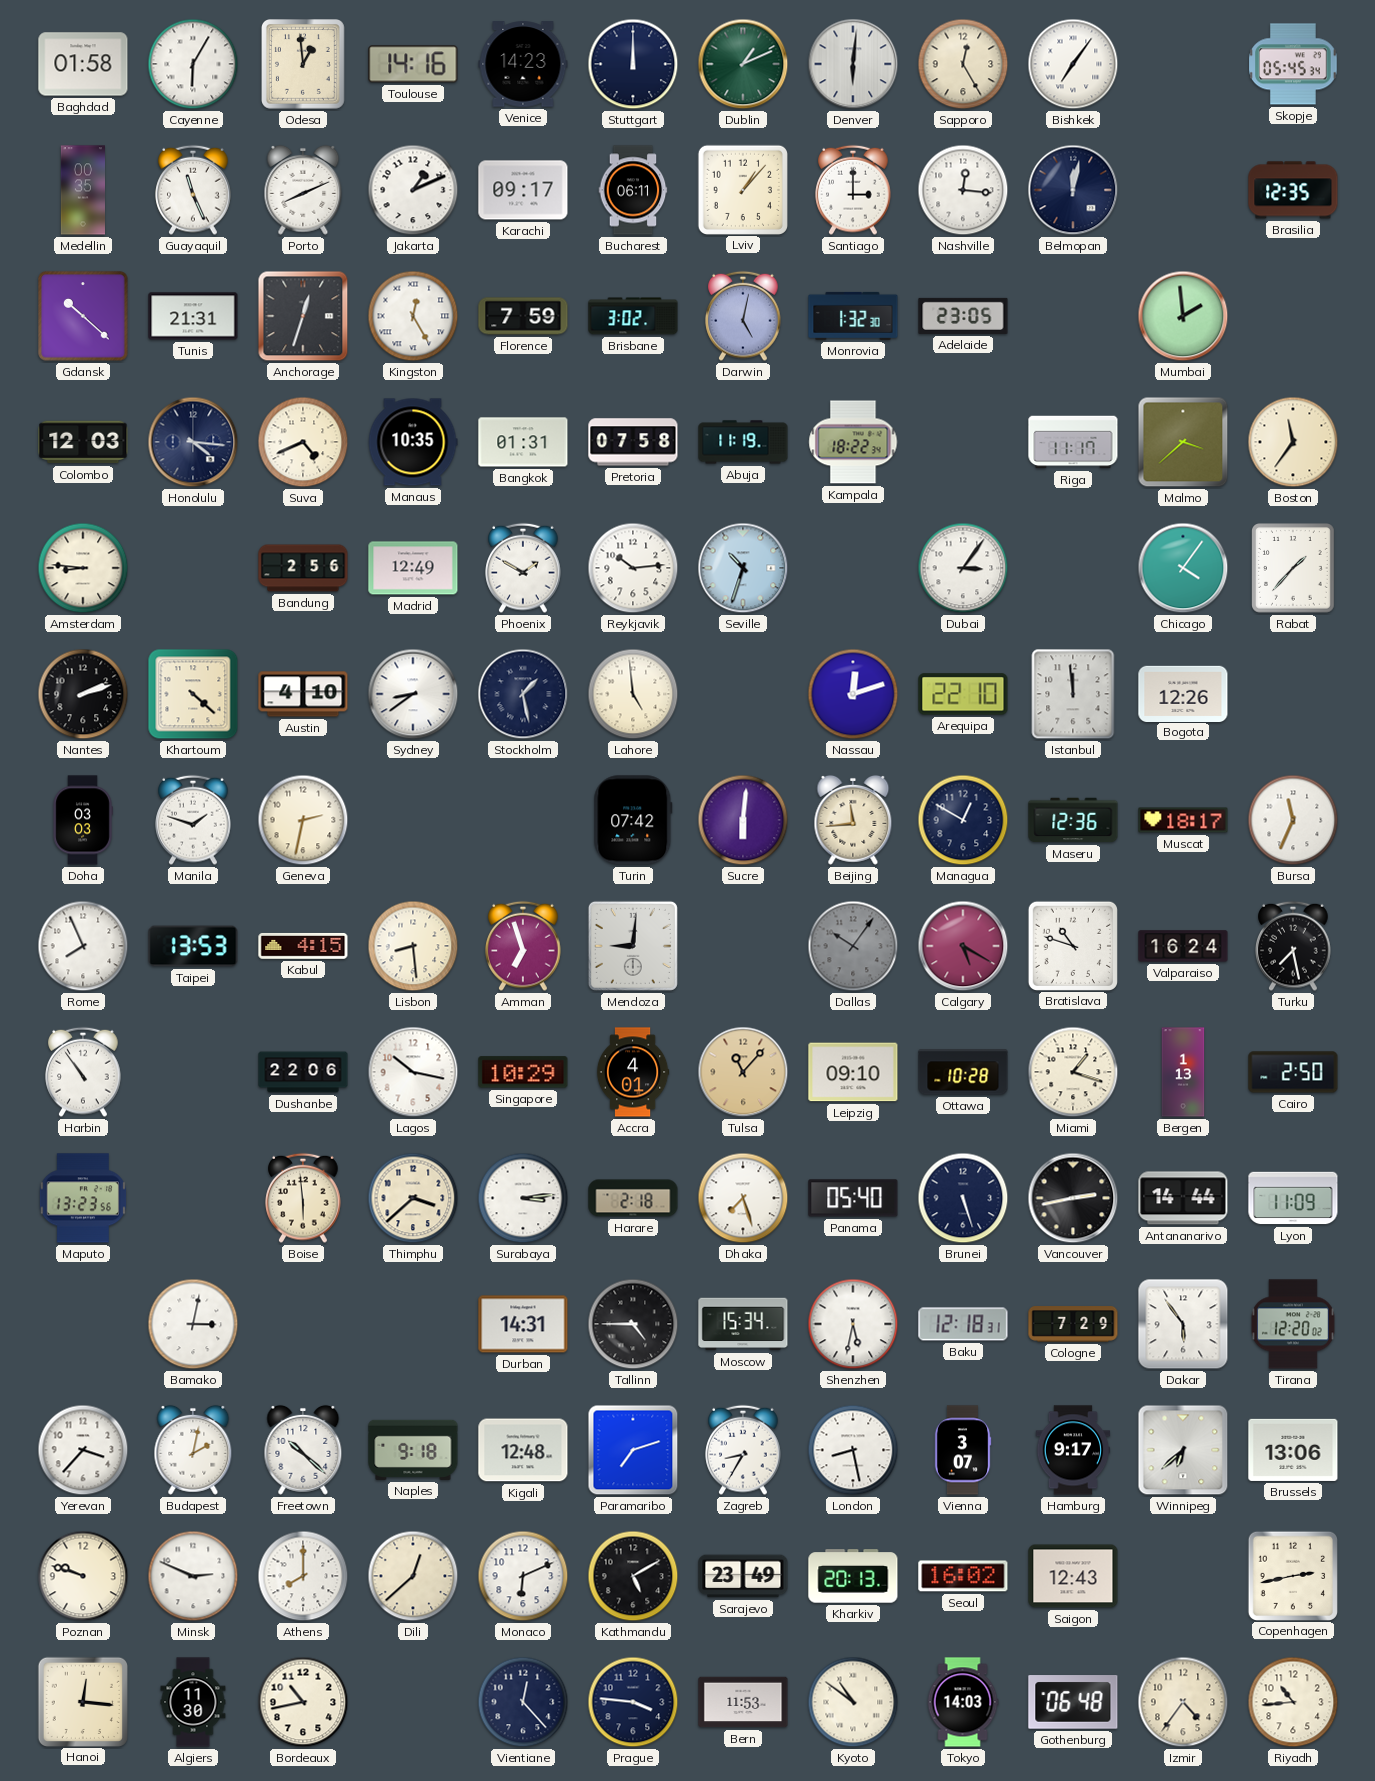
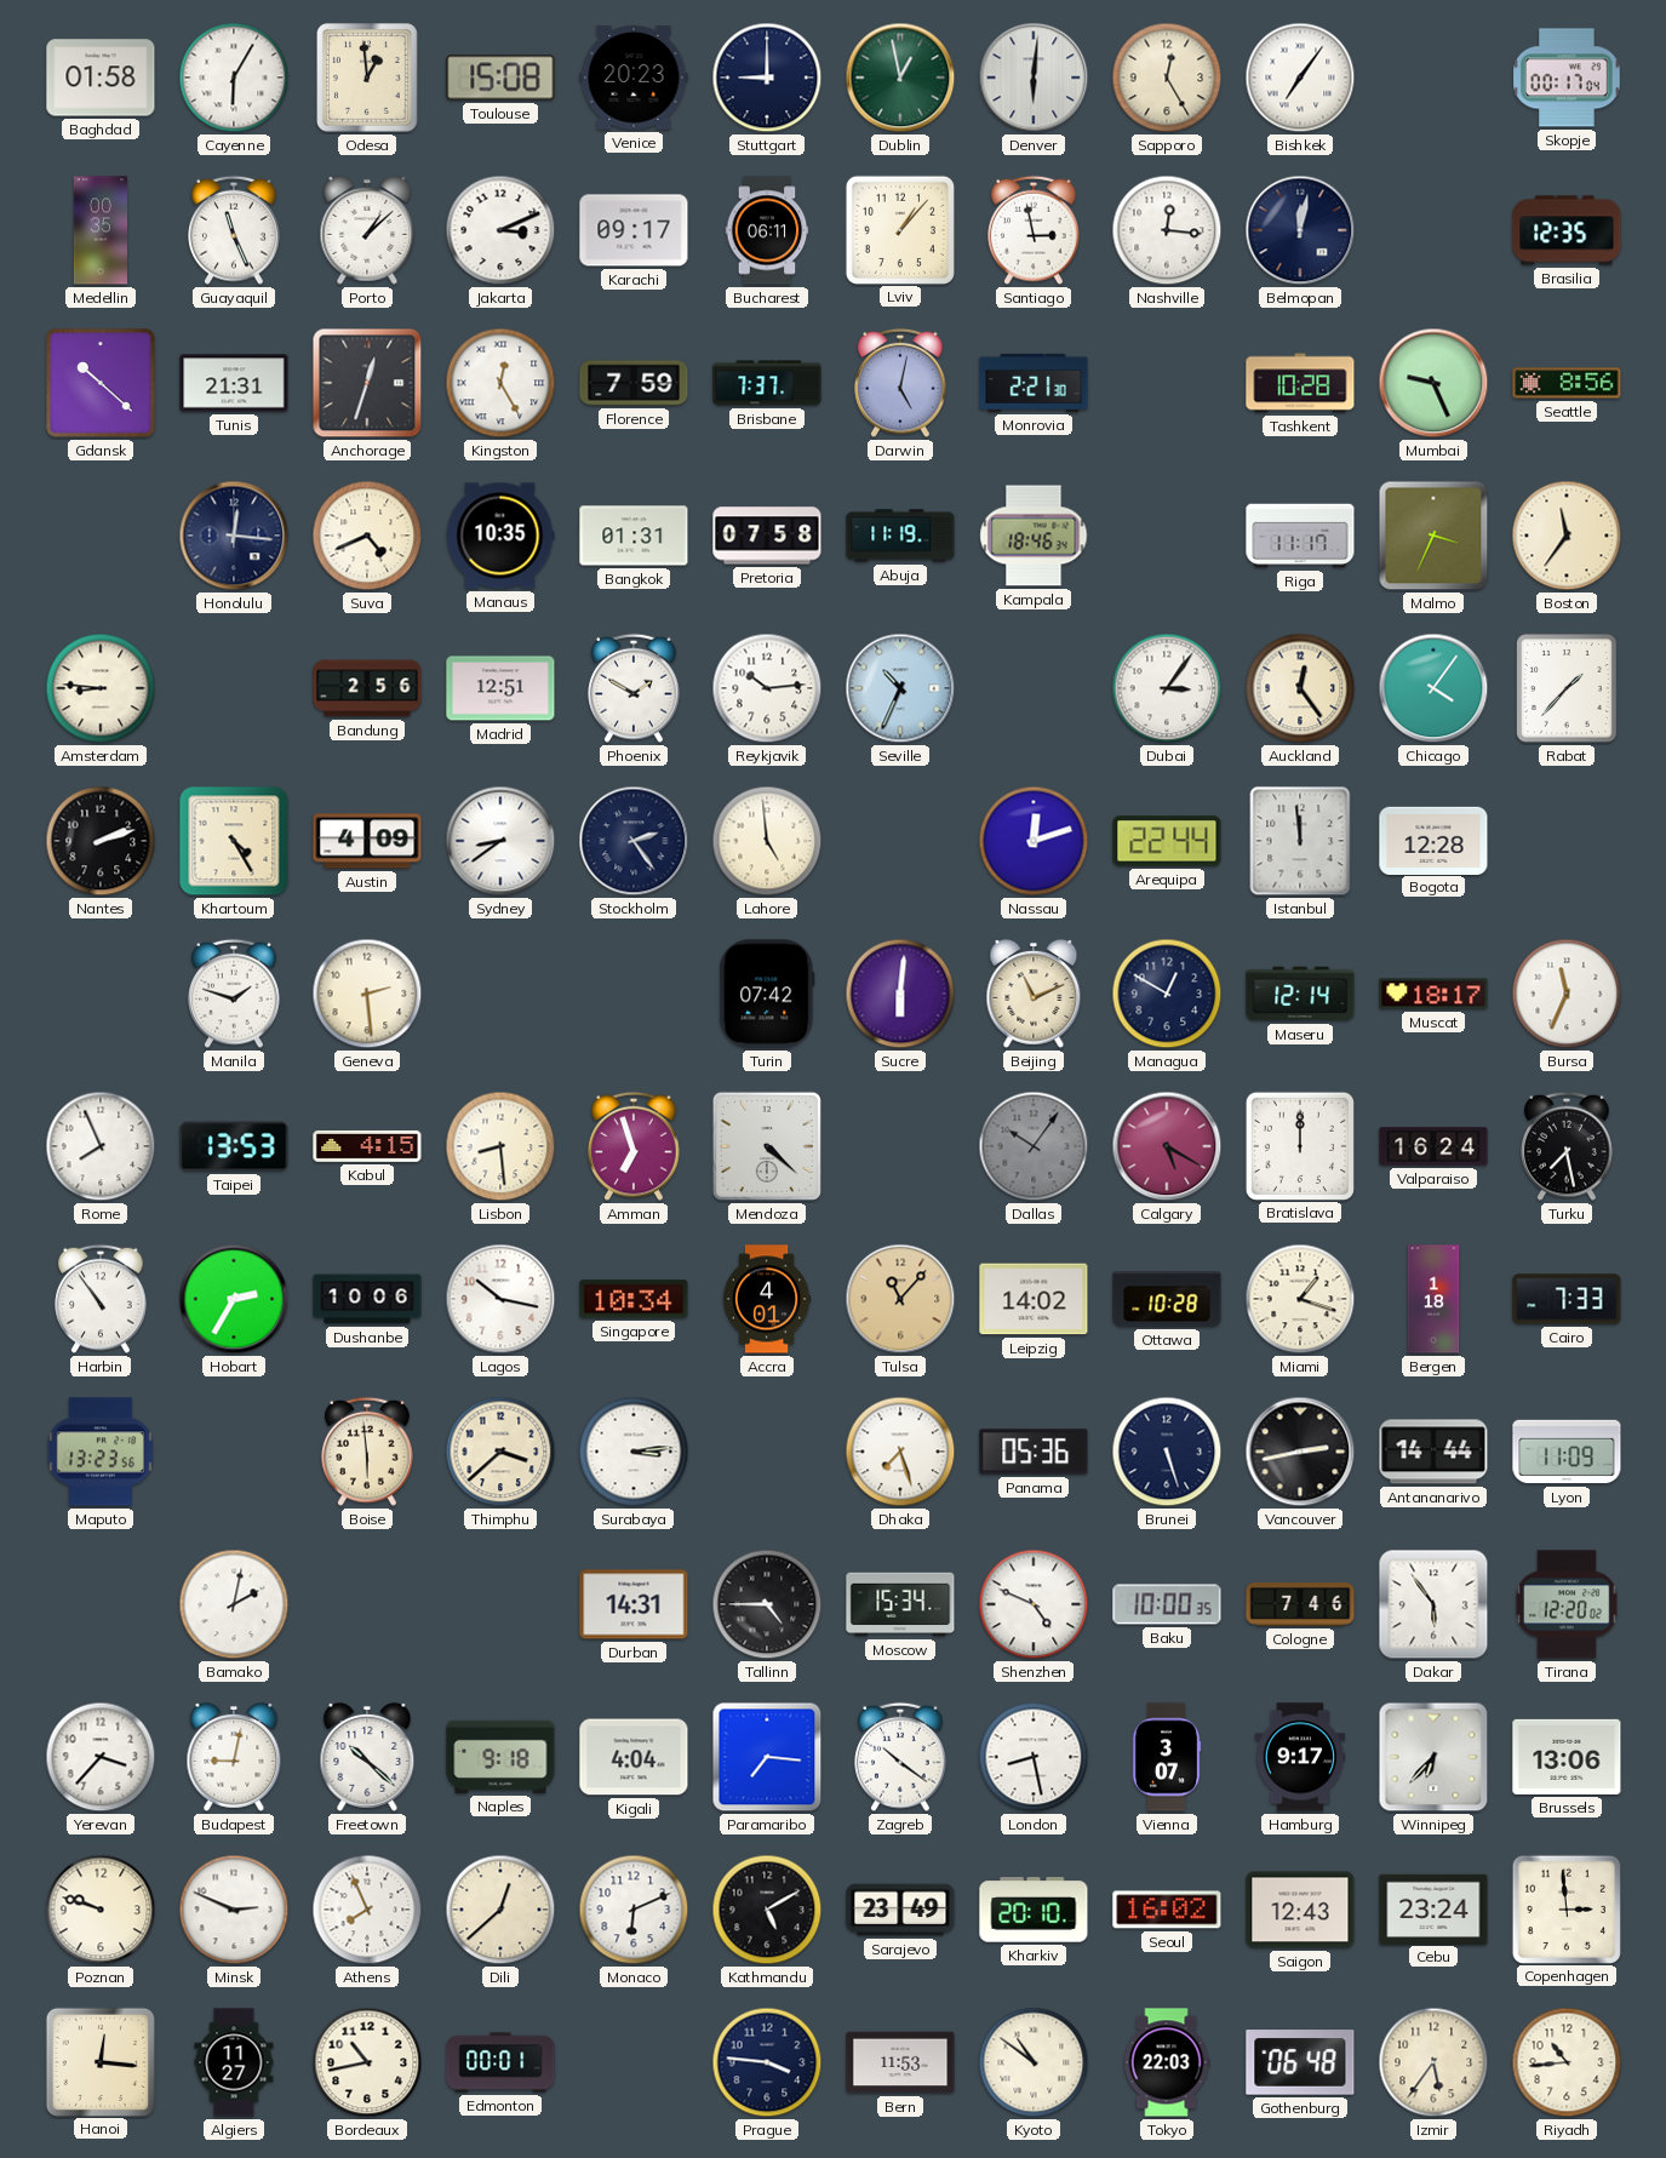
Toulouse: 14:16 -> 15:08
Venice: 14:23 -> 20:23
Stuttgart: 12:00 -> 9:00
Dublin: 1:11 -> 12:58
Skopje: 05:45 -> 00:17
Porto: 8:11 -> 1:08
Jakarta: 1:11 -> 3:11
Santiago: 3:00 -> 2:58
Brisbane: 3:02 -> 7:37
Monrovia: 1:32 -> 2:21
Adelaide: 23:05 -> none
Tashkent: none -> 10:28
Mumbai: 1:59 -> 9:26
Seattle: none -> 8:56
Colombo: 12:03 -> none
Honolulu: 4:16 -> 12:16
Kampala: 18:22 -> 18:46
Malmo: 3:38 -> 3:34
Madrid: 12:49 -> 12:51
Seville: 10:33 -> 10:34
Auckland: none -> 12:24
Khartoum: 4:22 -> 4:25
Austin: 4:10 -> 4:09
Stockholm: 1:28 -> 2:24
Arequipa: 22:10 -> 22:44
Bogota: 12:26 -> 12:28
Doha: 03:03 -> none
Geneva: 2:32 -> 2:29
Beijing: 11:44 -> 11:11
Maseru: 12:36 -> 12:14
Mendoza: 9:01 -> 4:22
Bratislava: 10:48 -> 12:00
Hobart: none -> 2:35
Dushanbe: 22:06 -> 10:06
Singapore: 10:29 -> 10:34
Leipzig: 09:10 -> 14:02
Bergen: 1:13 -> 1:18
Cairo: 2:50 -> 7:33
Harare: 2:18 -> none
Panama: 05:40 -> 05:36
Bamako: 3:02 -> 2:02
Shenzhen: 5:32 -> 4:49
Baku: 12:18 -> 10:00
Cologne: 7:29 -> 7:46
Budapest: 2:02 -> 9:02
Kigali: 12:48 -> 4:04
Paramaribo: 7:12 -> 7:16
Zagreb: 8:35 -> 10:21
Winnipeg: 6:38 -> 6:37
Athens: 8:00 -> 7:56
Kharkiv: 20:13 -> 20:10
Cebu: none -> 23:24
Copenhagen: 2:43 -> 2:59
Algiers: 11:30 -> 11:27
Edmonton: none -> 00:01
Vientiane: 12:23 -> none
Tokyo: 14:03 -> 22:03
Izmir: 4:36 -> 5:36
